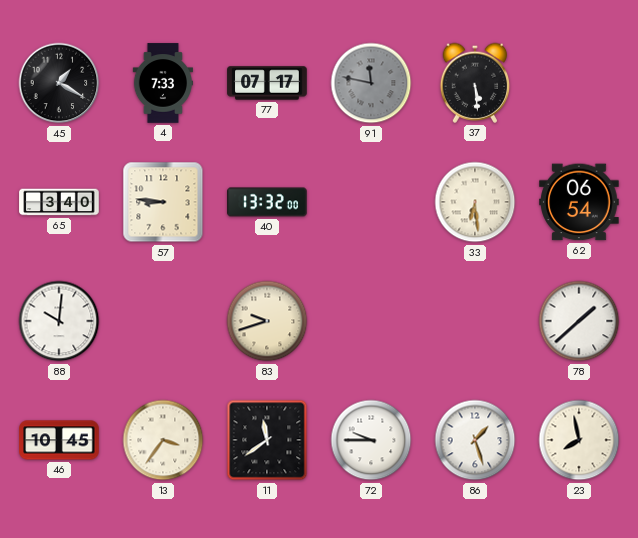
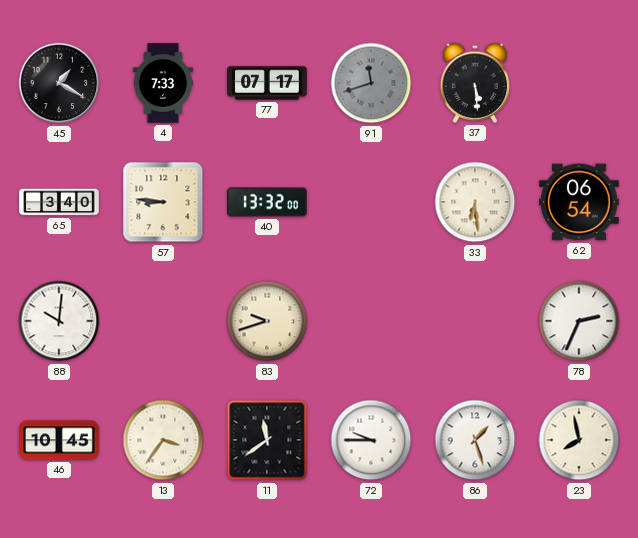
91: 11:47 -> 11:42
78: 1:38 -> 2:34
